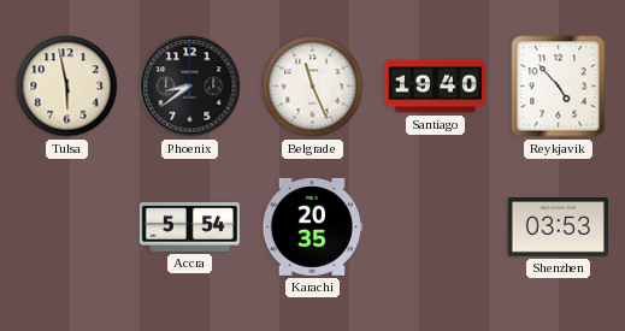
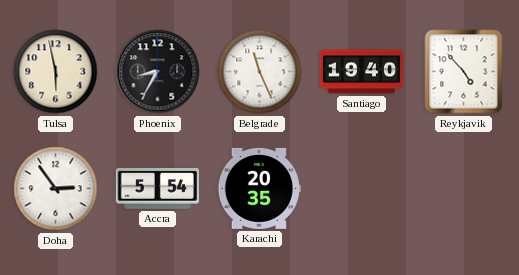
Phoenix: 8:39 -> 8:35
Doha: none -> 2:54
Shenzhen: 03:53 -> none
